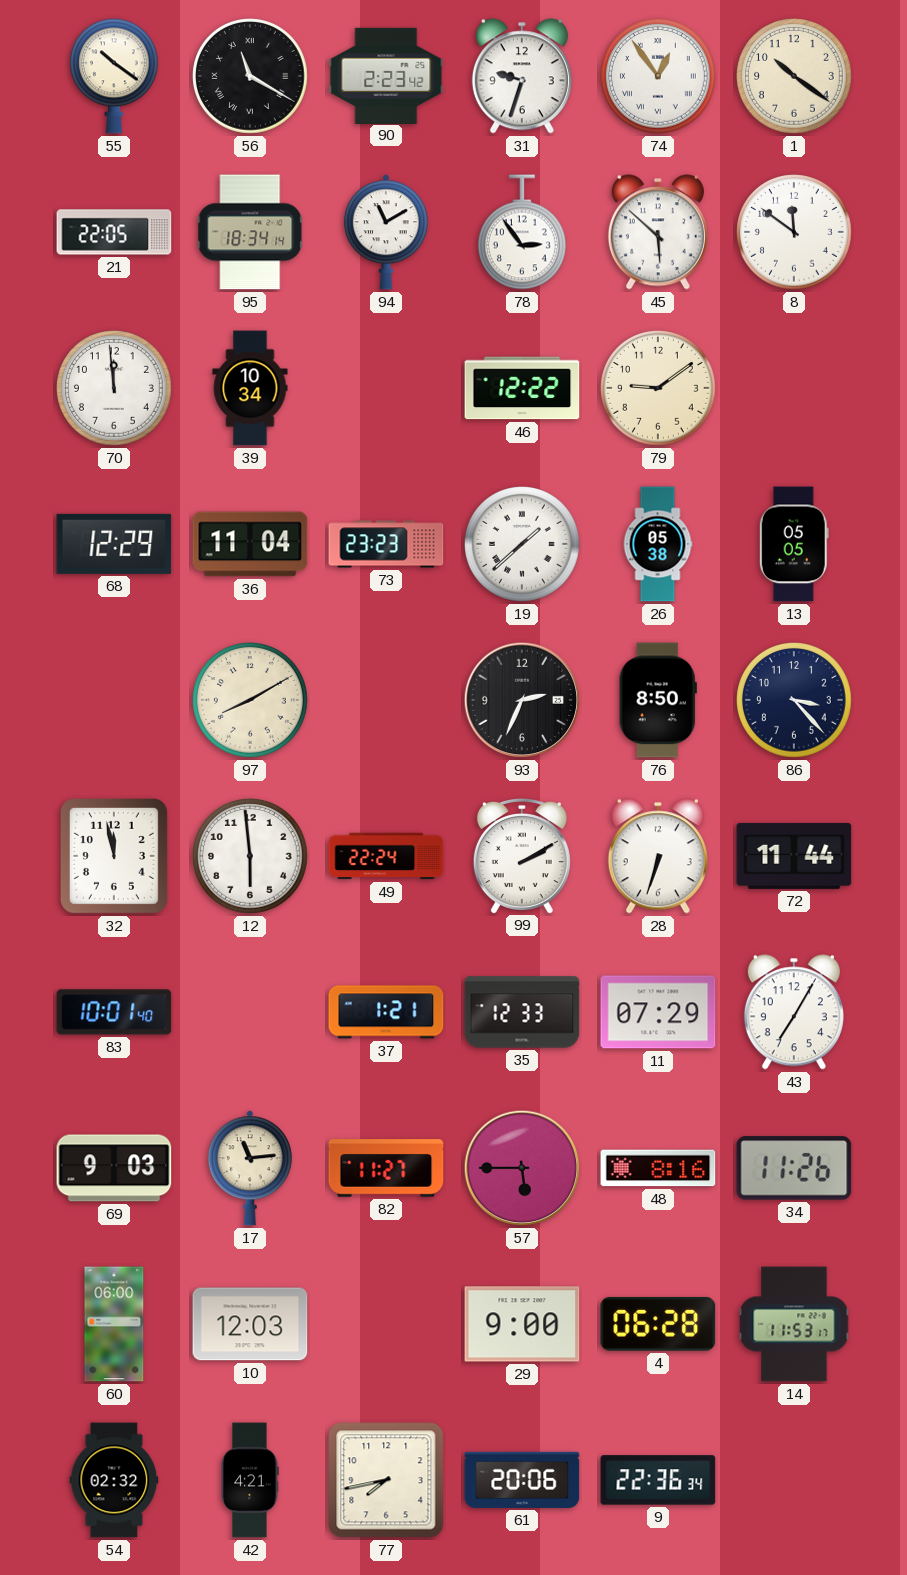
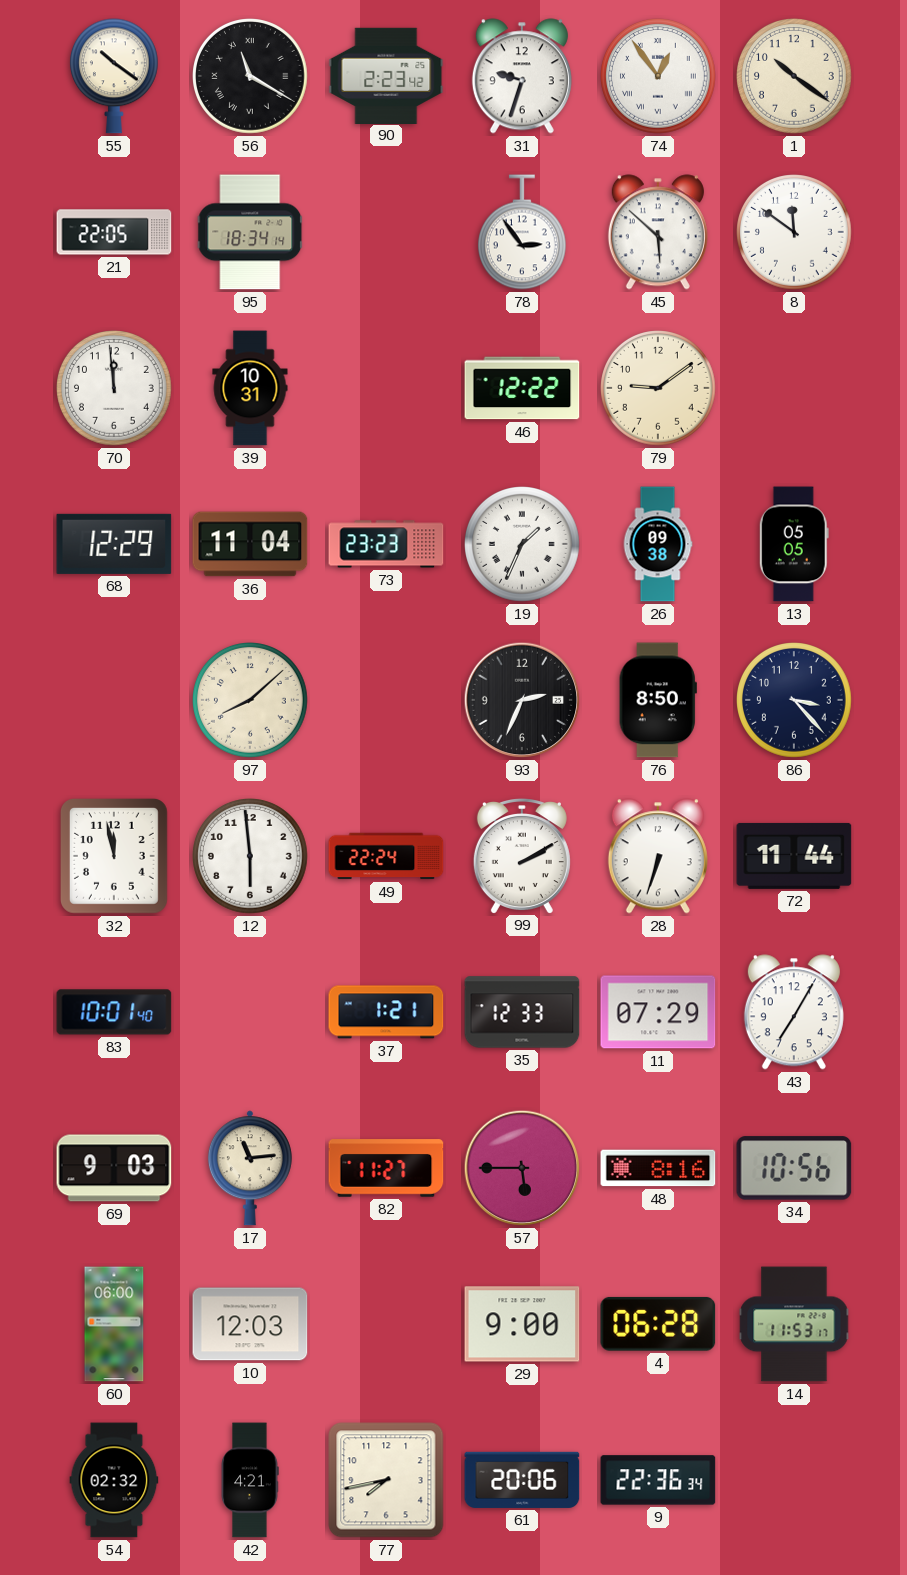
94: 11:10 -> none
39: 10:34 -> 10:31
19: 1:38 -> 1:34
26: 05:38 -> 09:38
97: 8:10 -> 8:08
34: 11:26 -> 10:56
